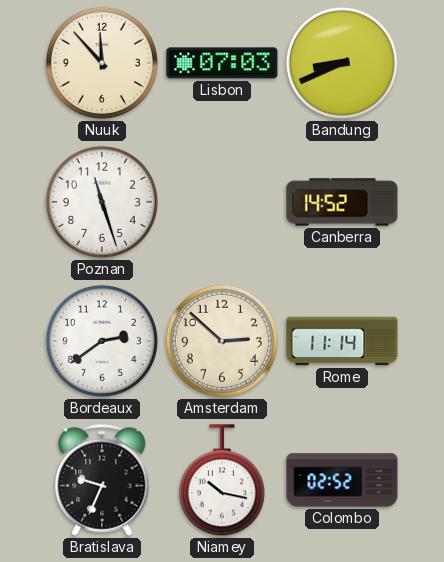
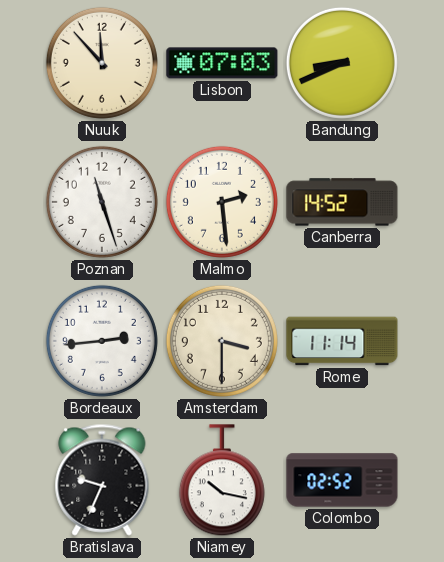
Malmo: none -> 2:29
Bordeaux: 2:39 -> 2:44
Amsterdam: 2:52 -> 3:30
